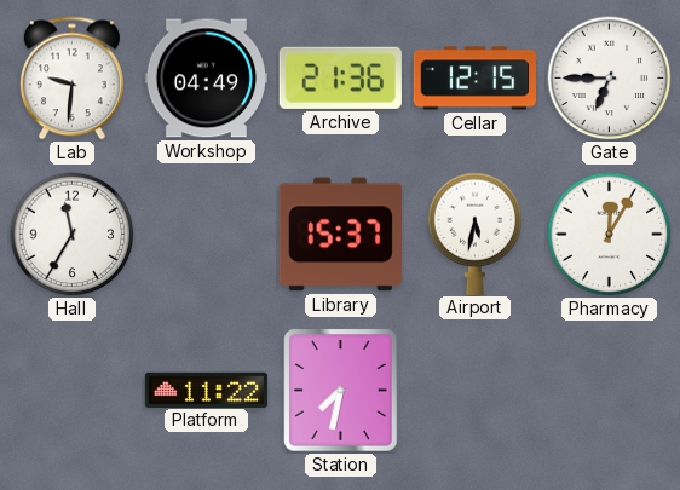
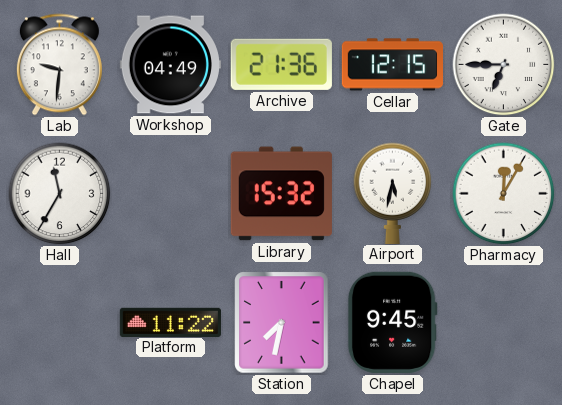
Library: 15:37 -> 15:32
Chapel: none -> 9:45
